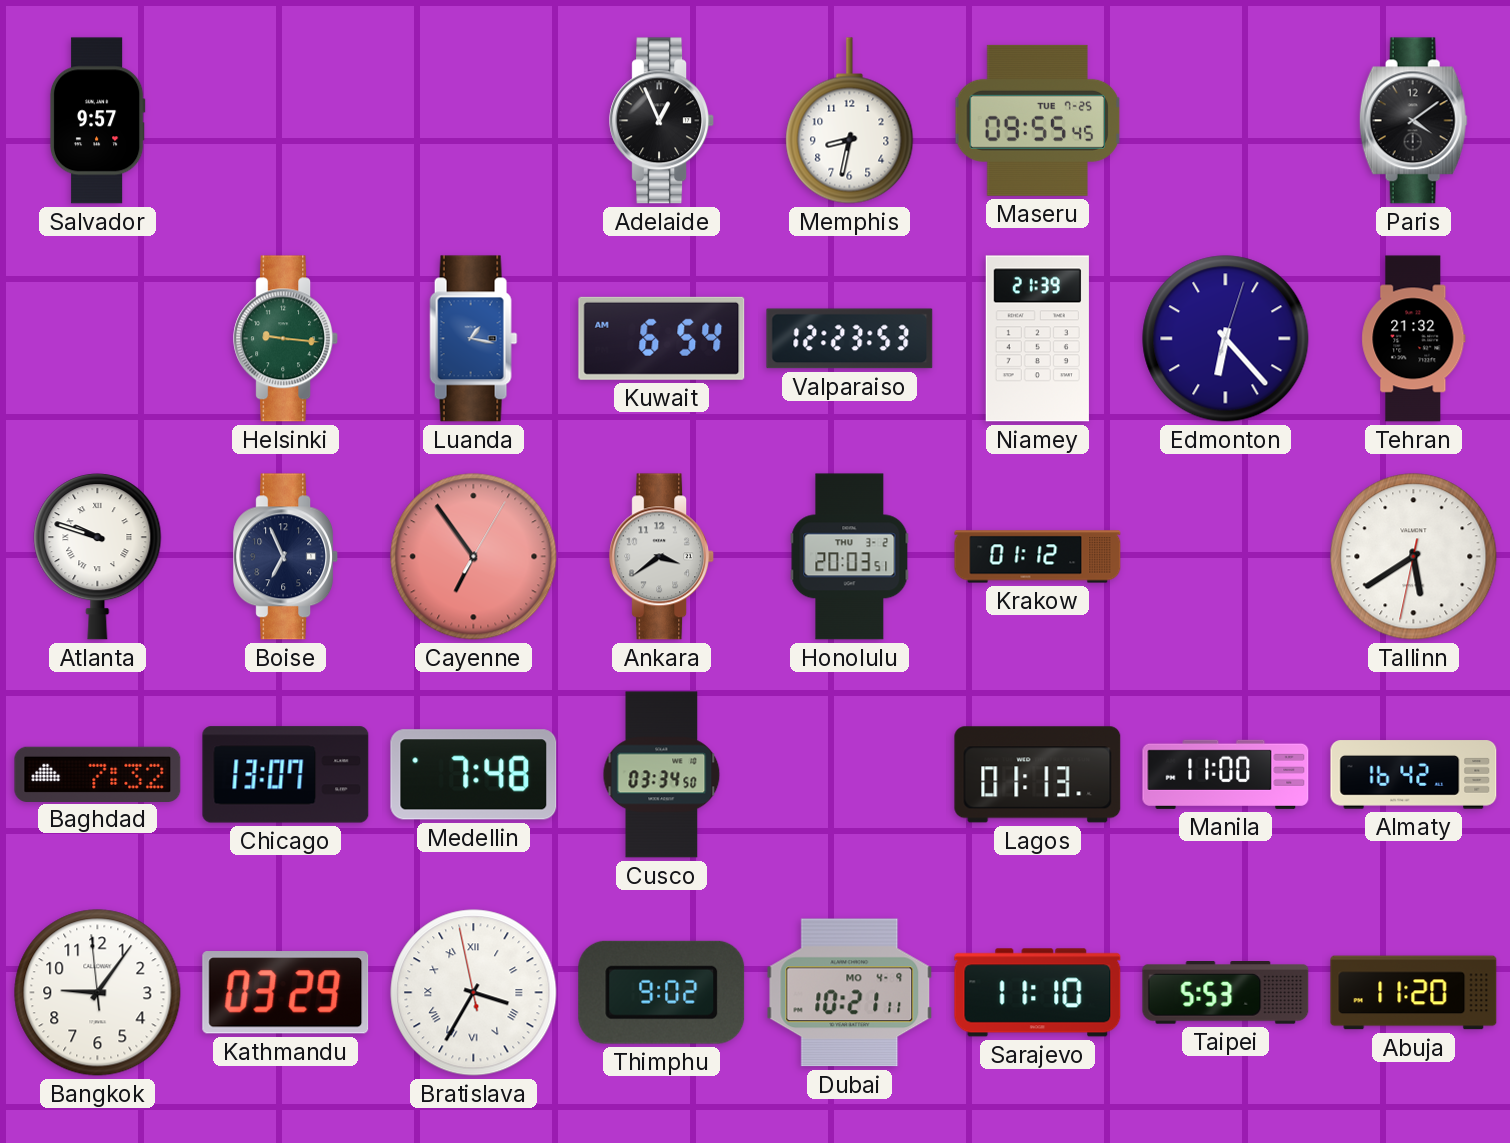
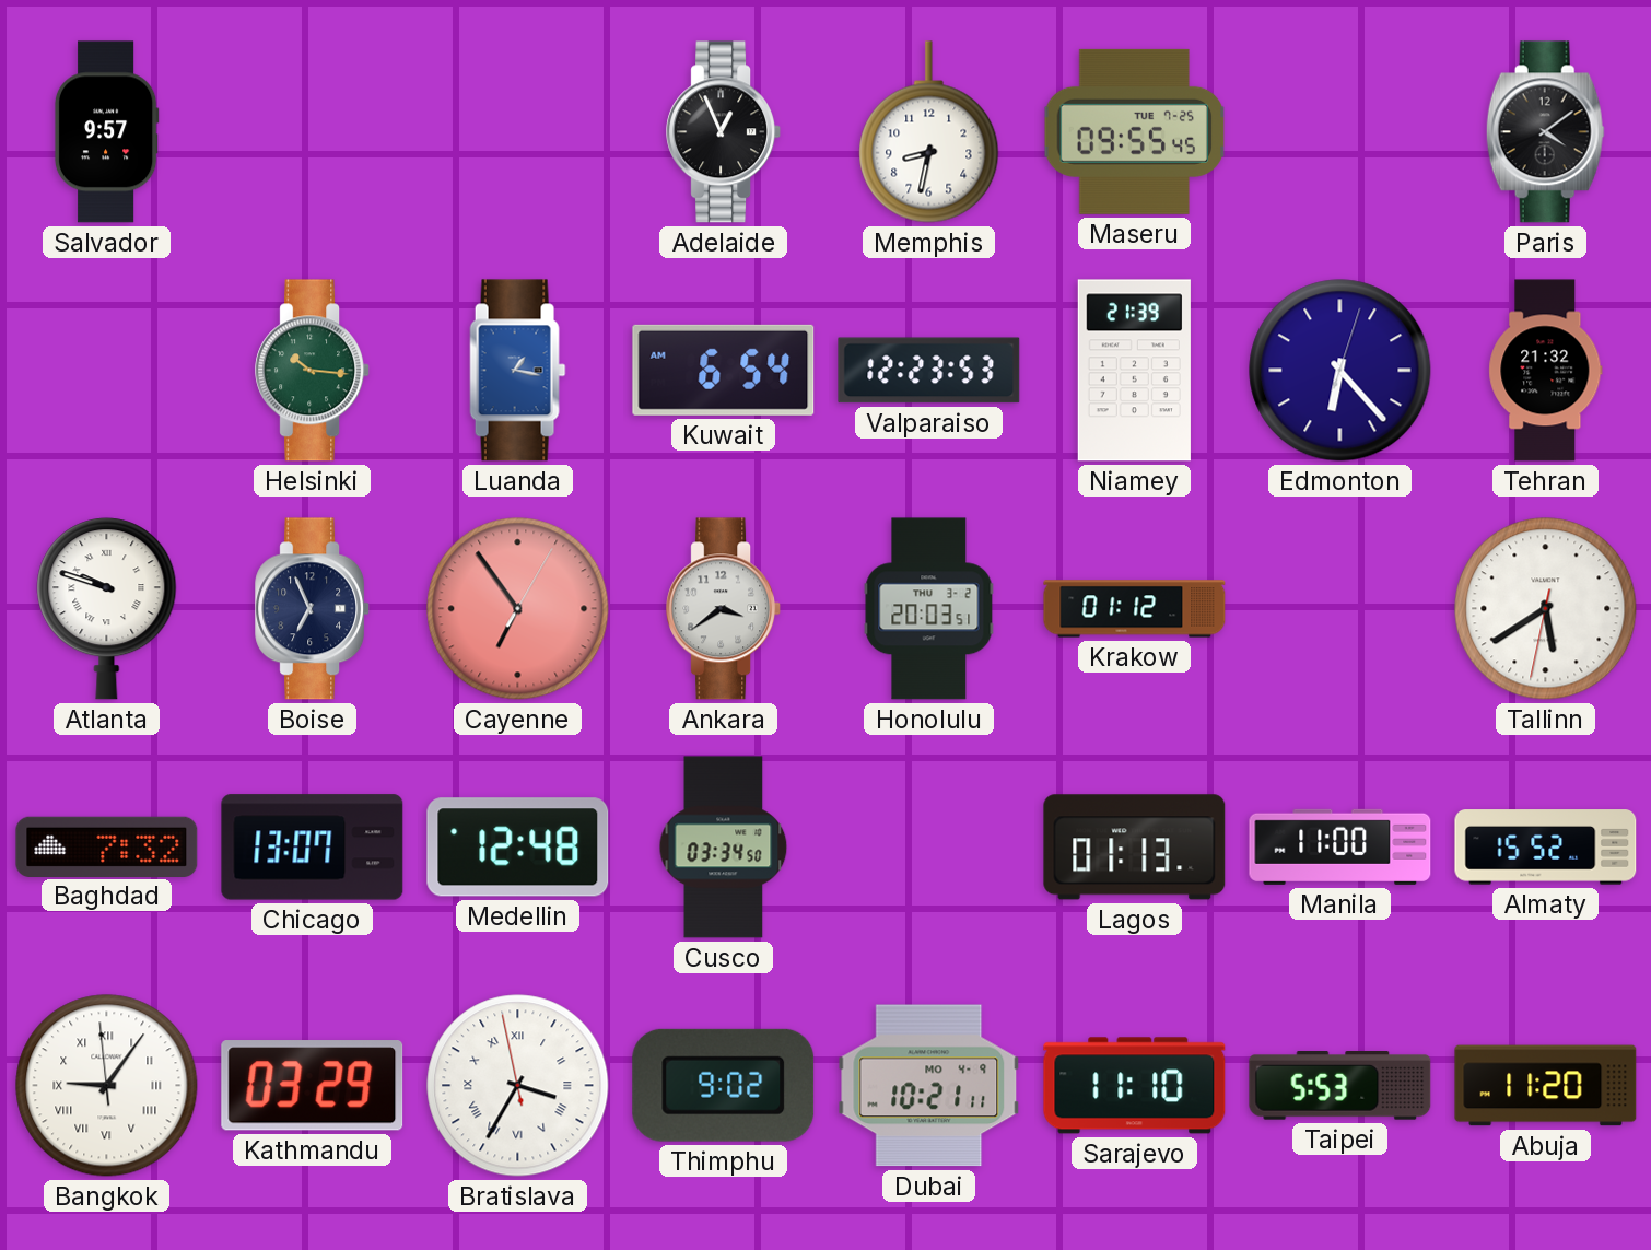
Helsinki: 9:16 -> 10:16
Medellin: 7:48 -> 12:48
Almaty: 16:42 -> 15:52
Bangkok numerals: Arabic -> Roman
